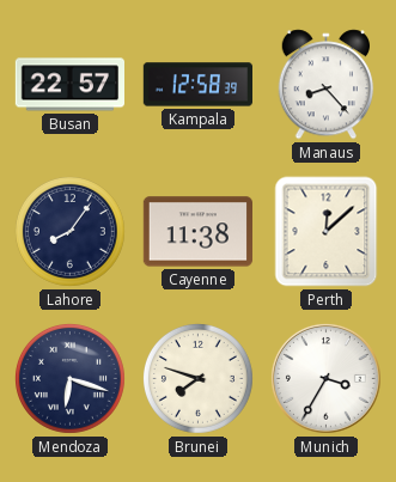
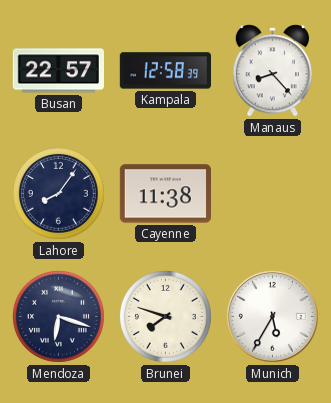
Perth: 12:08 -> none
Munich: 3:35 -> 5:35
